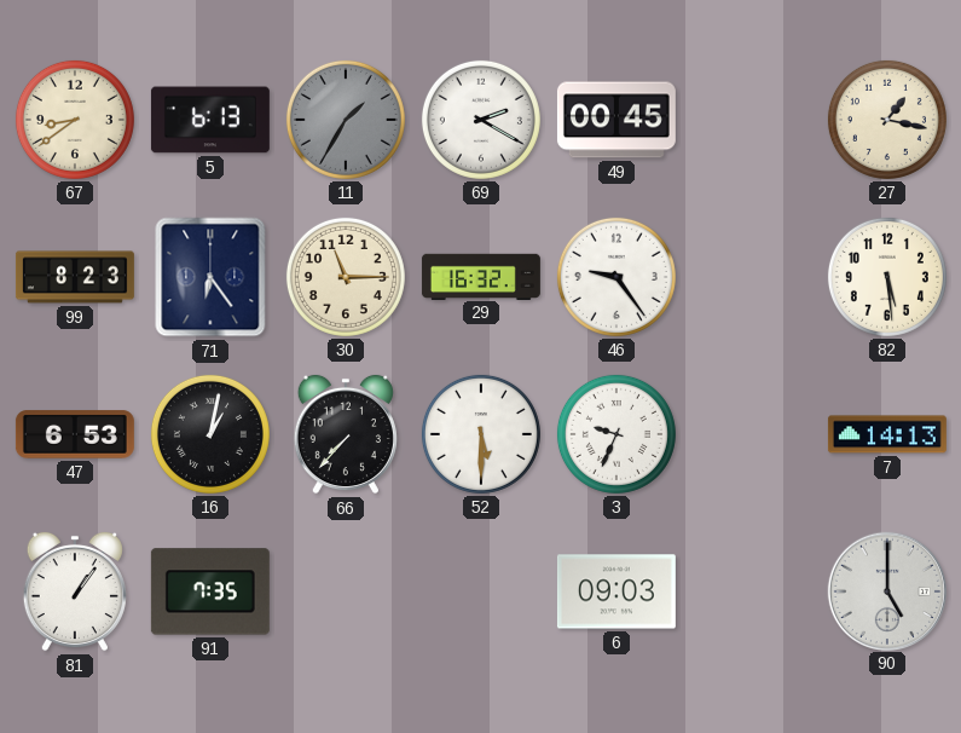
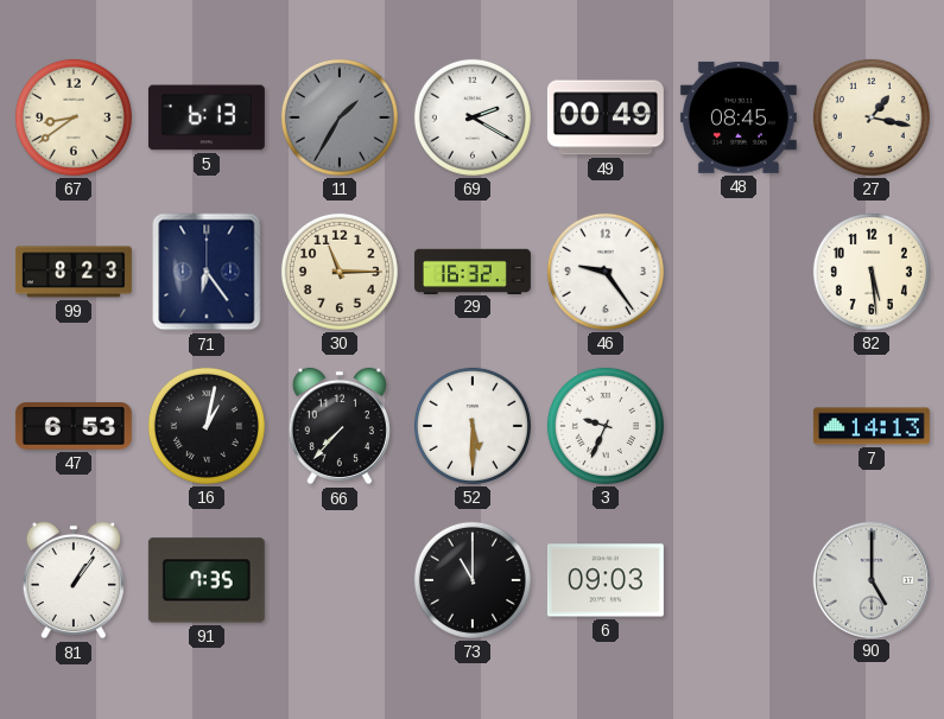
49: 00:45 -> 00:49
48: none -> 08:45
73: none -> 11:00
